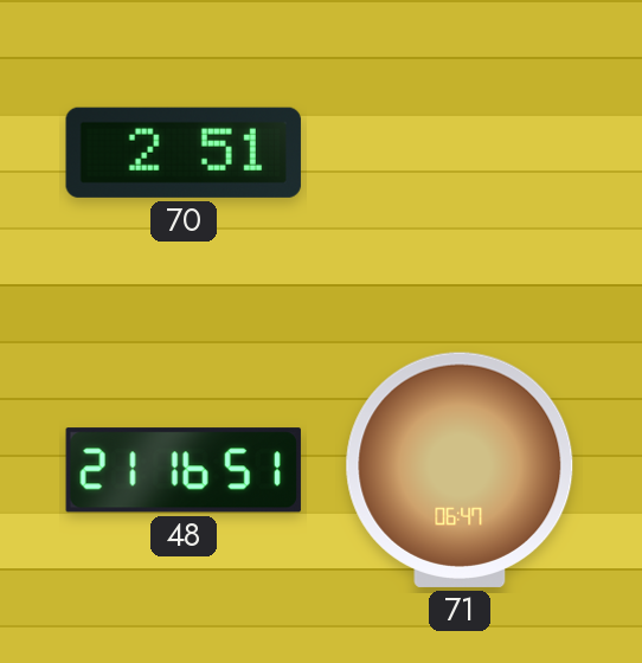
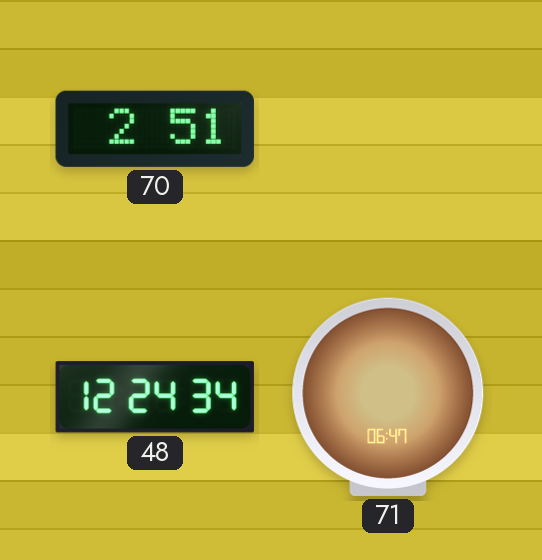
48: 21:16 -> 12:24
